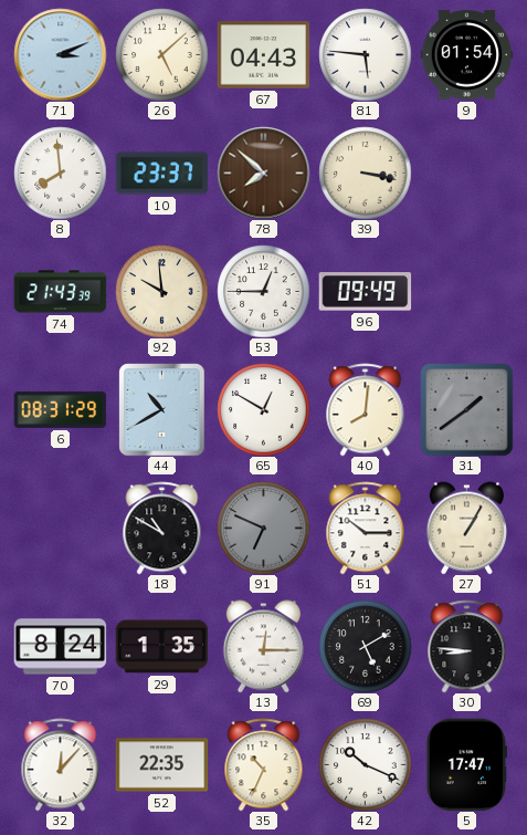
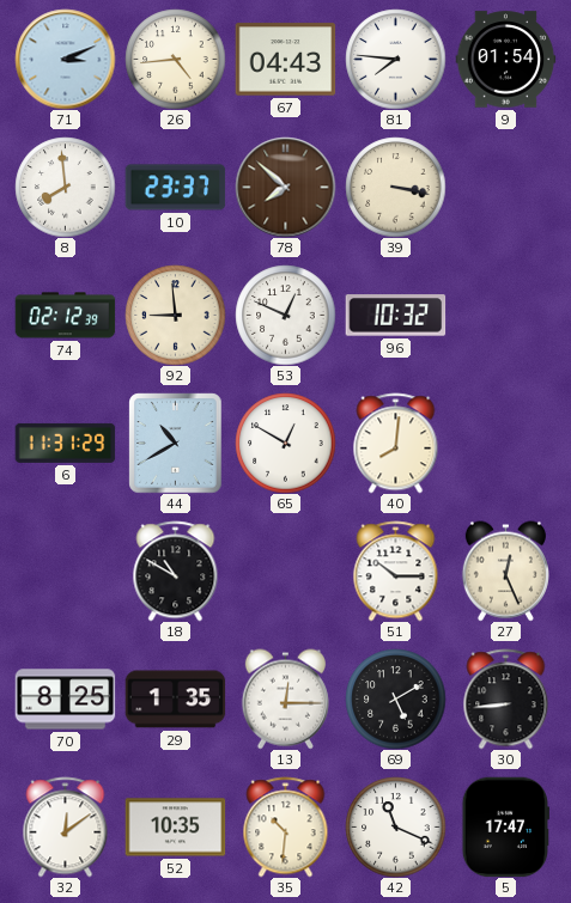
26: 5:08 -> 4:44
81: 5:46 -> 7:46
74: 21:43 -> 02:12
92: 9:59 -> 8:59
53: 12:45 -> 12:49
96: 09:49 -> 10:32
6: 08:31 -> 11:31
31: 1:39 -> none
91: 6:49 -> none
27: 1:05 -> 12:26
70: 8:24 -> 8:25
30: 8:46 -> 8:44
32: 12:07 -> 12:09
52: 22:35 -> 10:35
35: 10:34 -> 10:31
42: 10:19 -> 11:19
